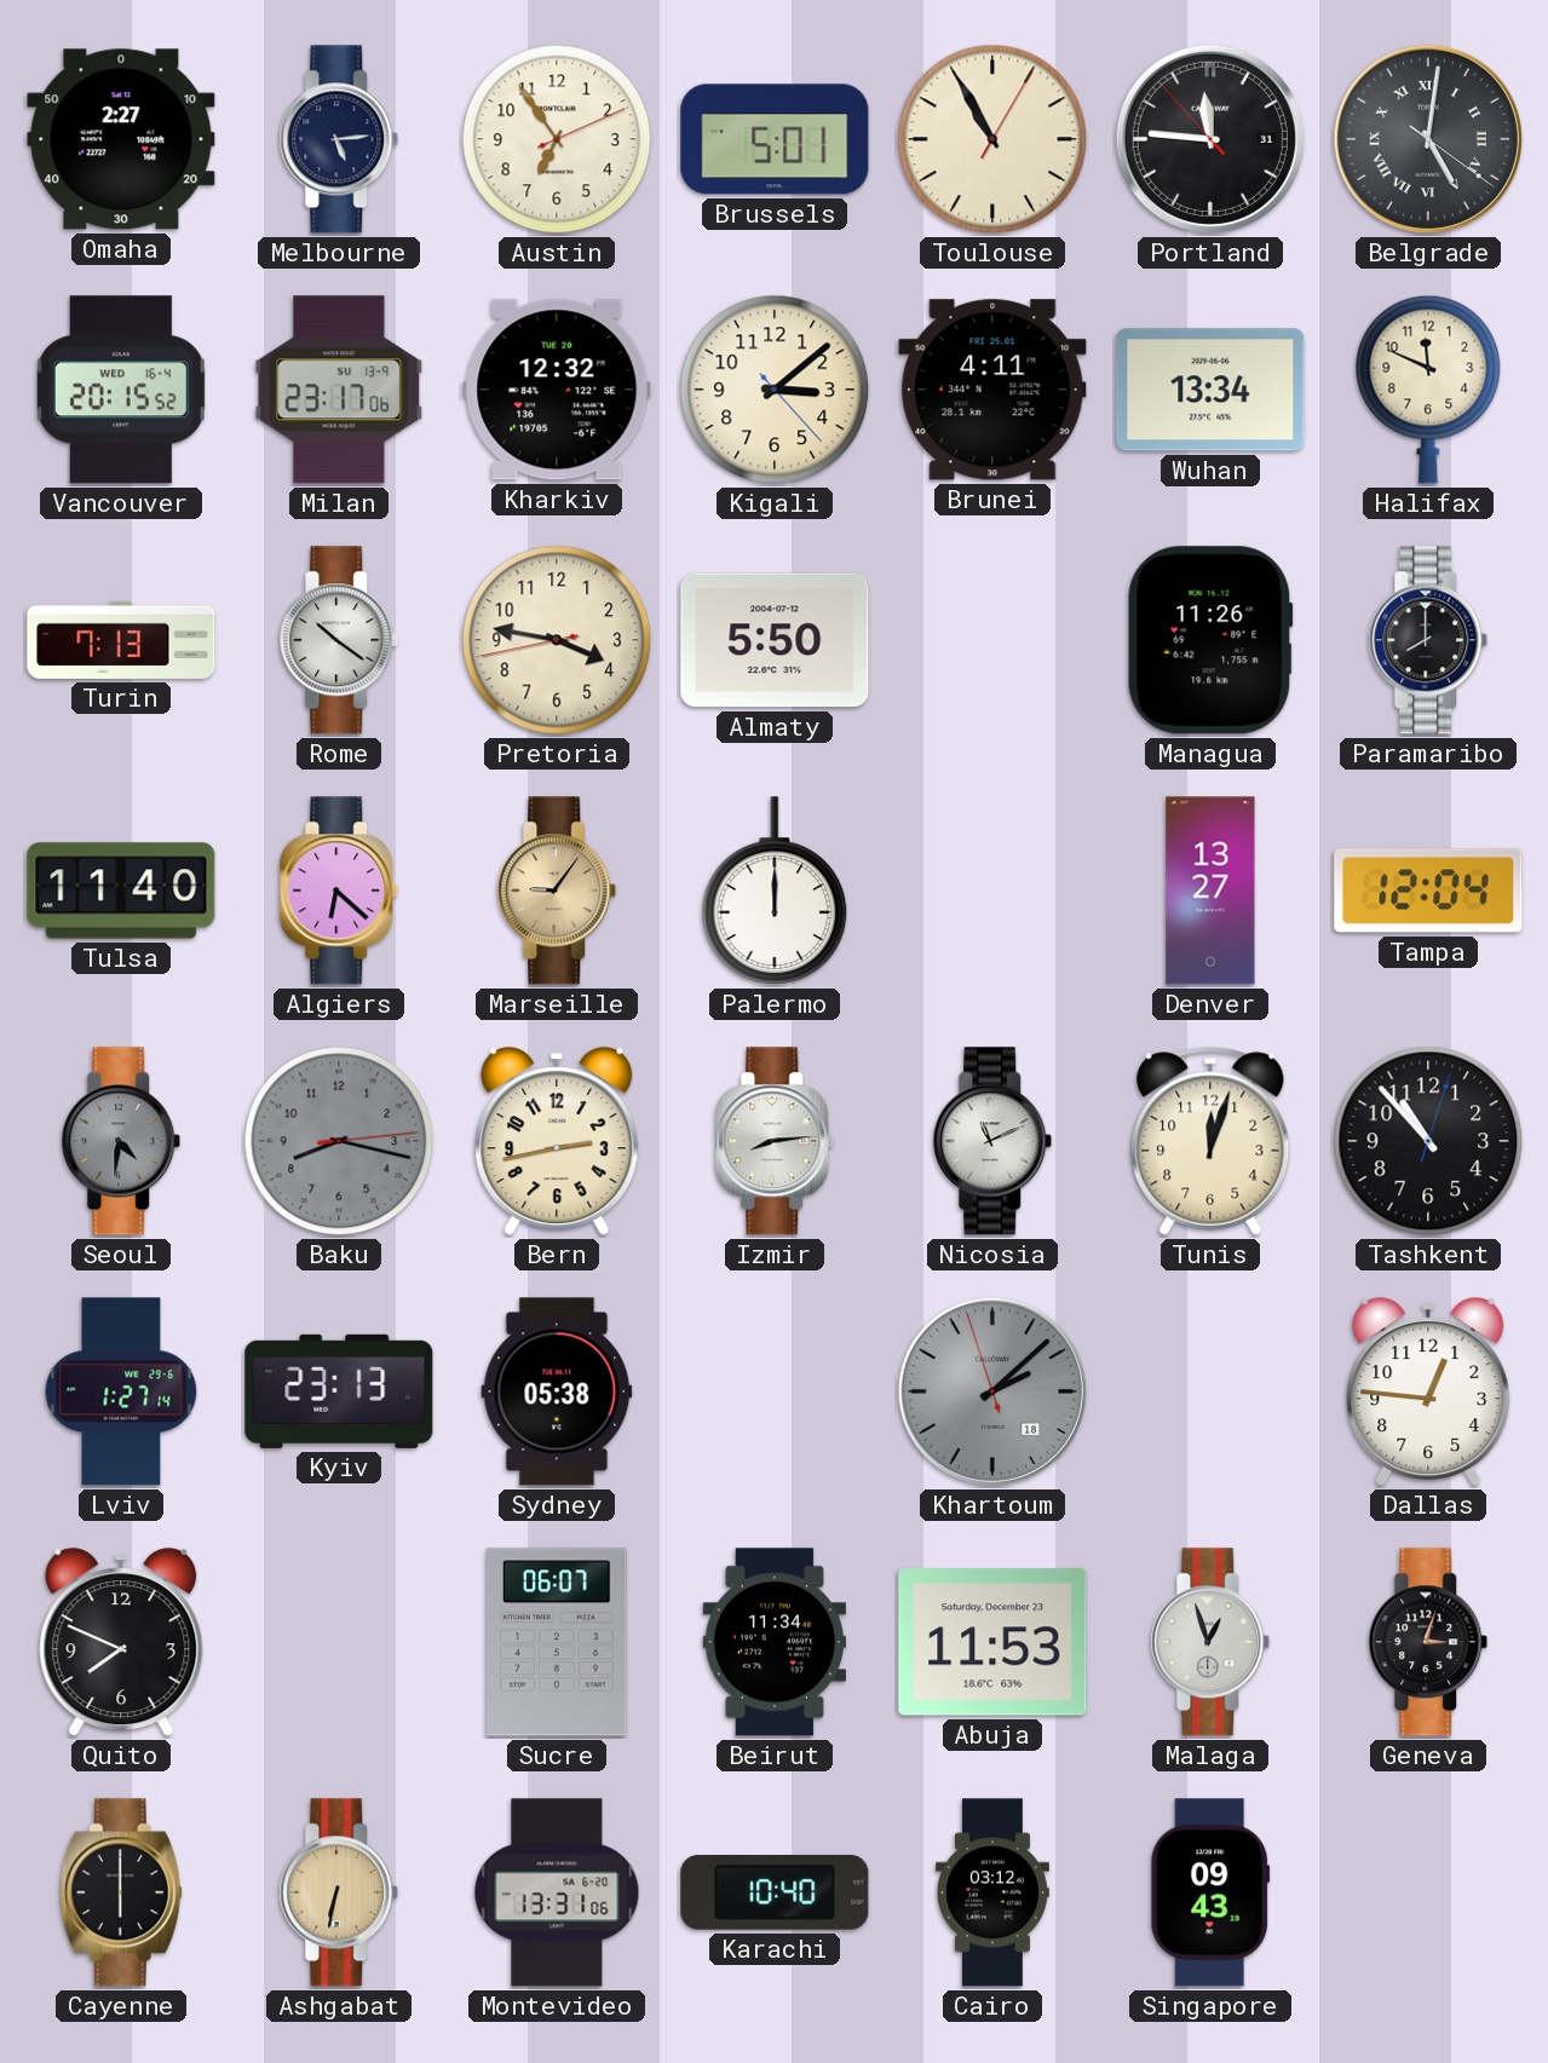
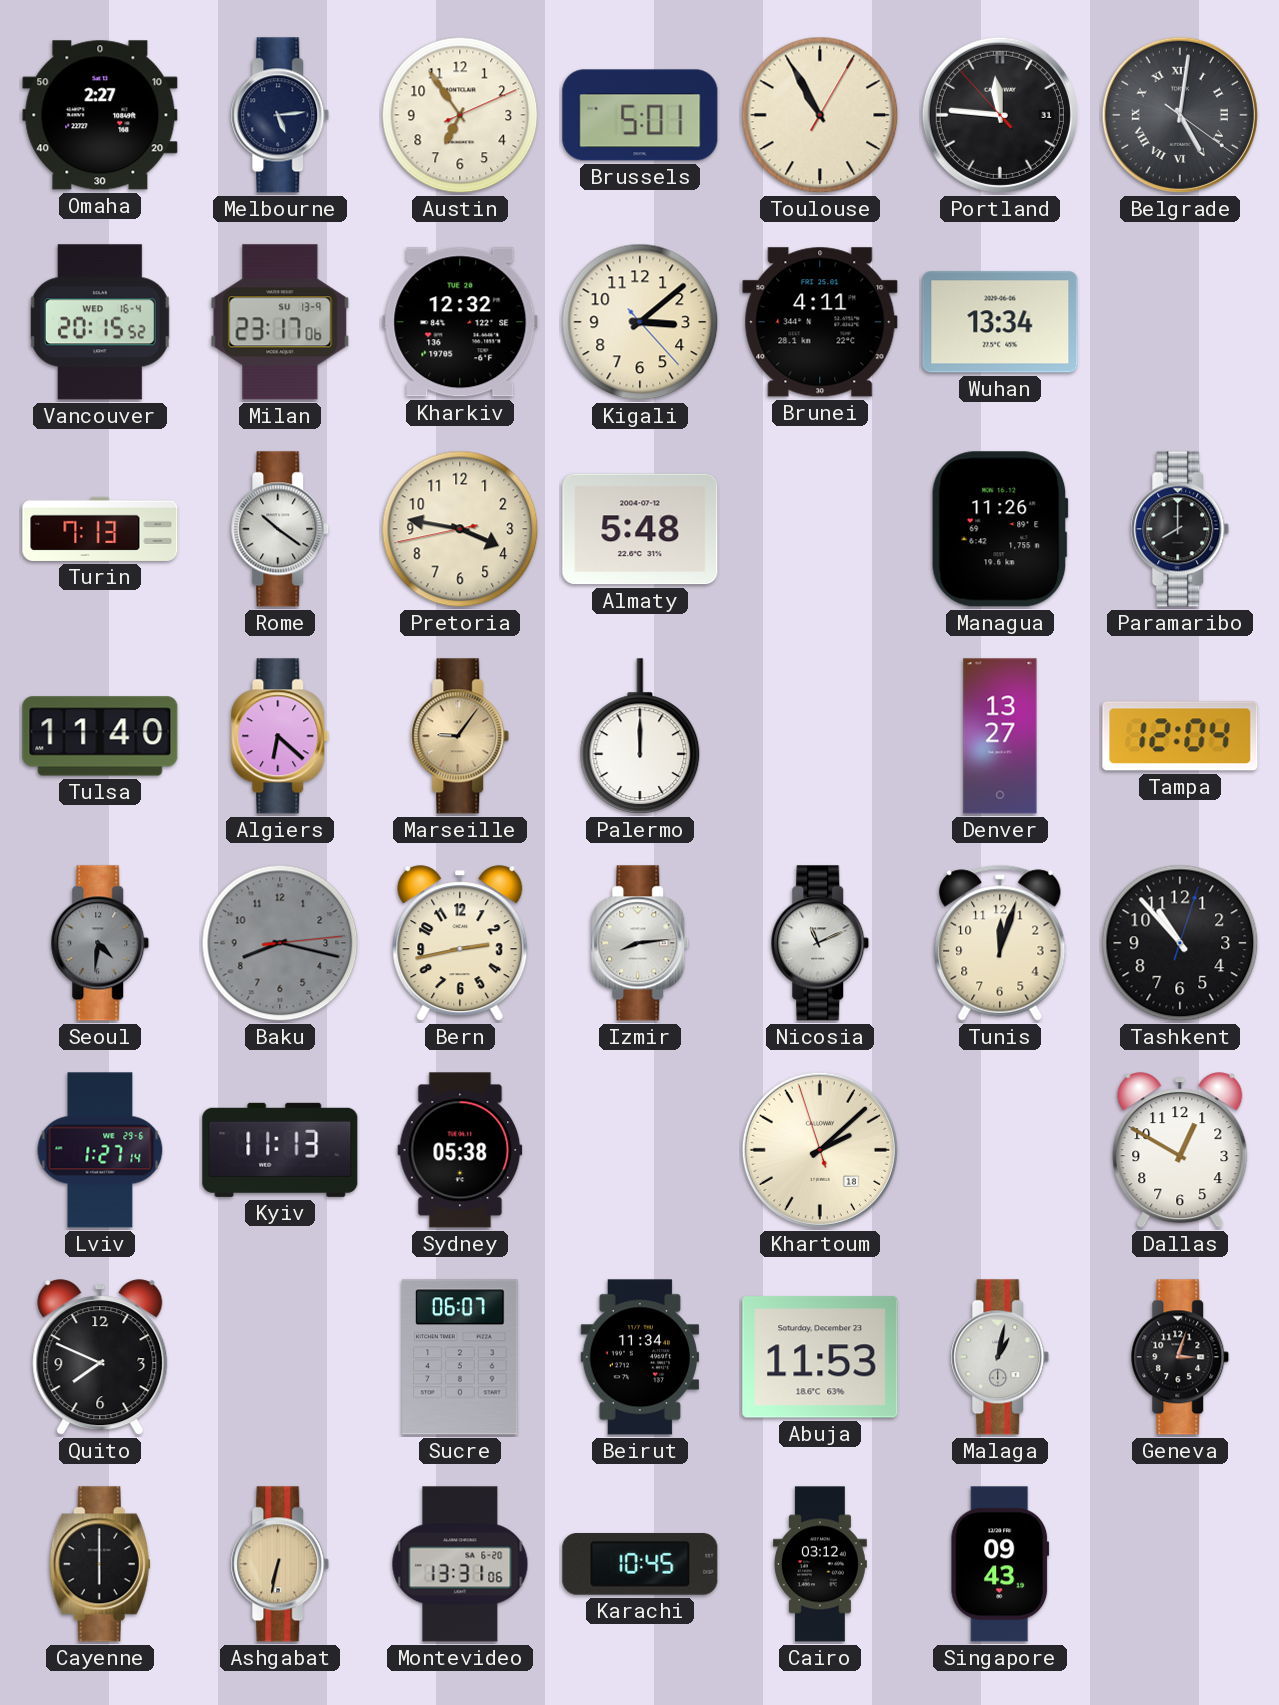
Halifax: 11:49 -> none
Almaty: 5:50 -> 5:48
Kyiv: 23:13 -> 11:13
Khartoum dial: grey -> cream
Dallas: 12:46 -> 12:50
Malaga: 12:57 -> 1:02
Karachi: 10:40 -> 10:45
